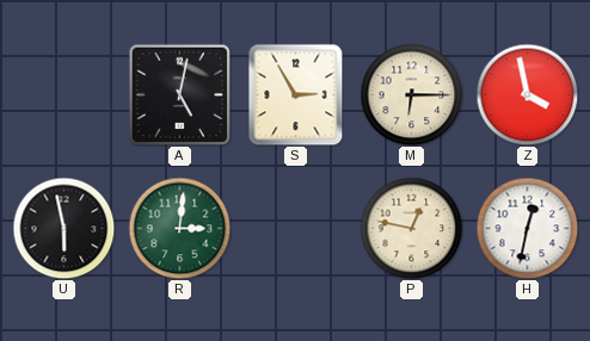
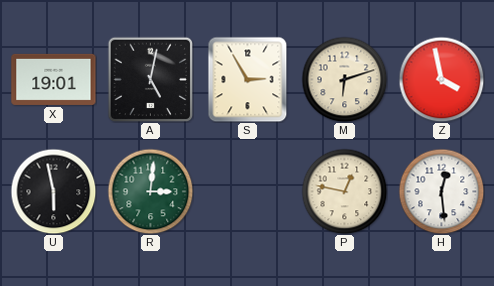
X: none -> 19:01
M: 6:15 -> 6:12
H: 12:32 -> 12:29
